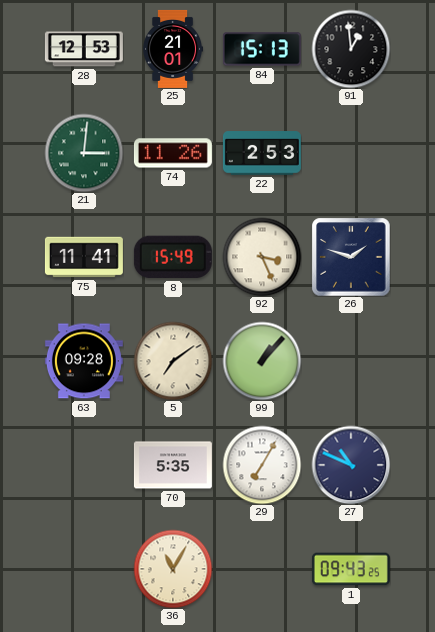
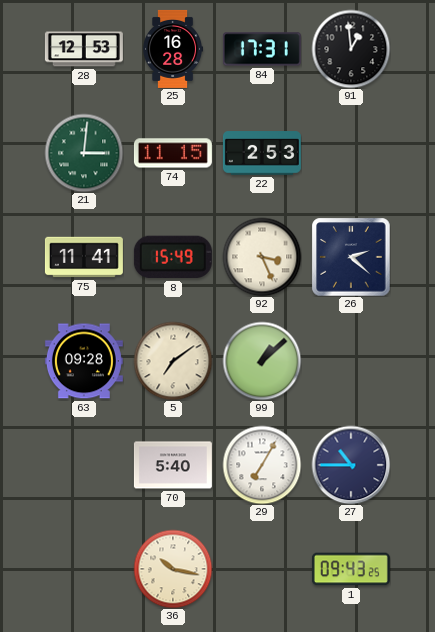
25: 21:01 -> 16:28
84: 15:13 -> 17:31
74: 11:26 -> 11:15
26: 1:48 -> 2:22
99: 1:07 -> 1:08
70: 5:35 -> 5:40
27: 10:49 -> 10:45
36: 11:05 -> 10:17
